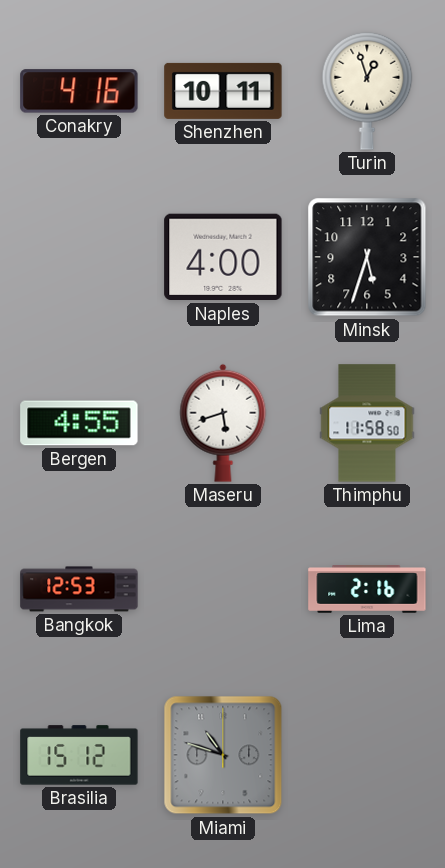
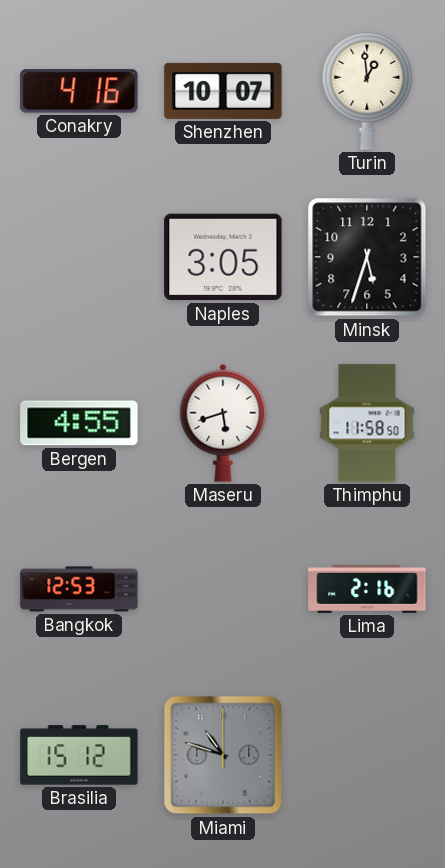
Shenzhen: 10:11 -> 10:07
Turin: 12:57 -> 12:59
Naples: 4:00 -> 3:05
